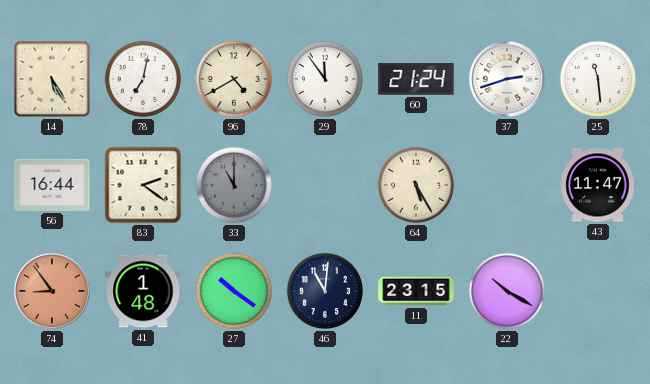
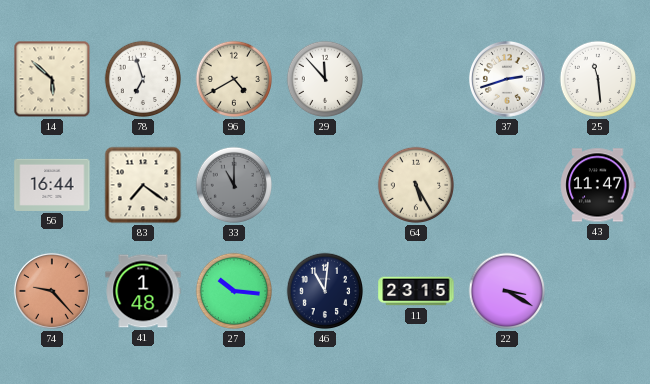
14: 5:25 -> 5:52
78: 7:02 -> 6:57
29: 11:54 -> 11:53
60: 21:24 -> none
83: 2:21 -> 7:21
74: 8:54 -> 9:23
27: 10:21 -> 10:16
22: 10:20 -> 3:20
